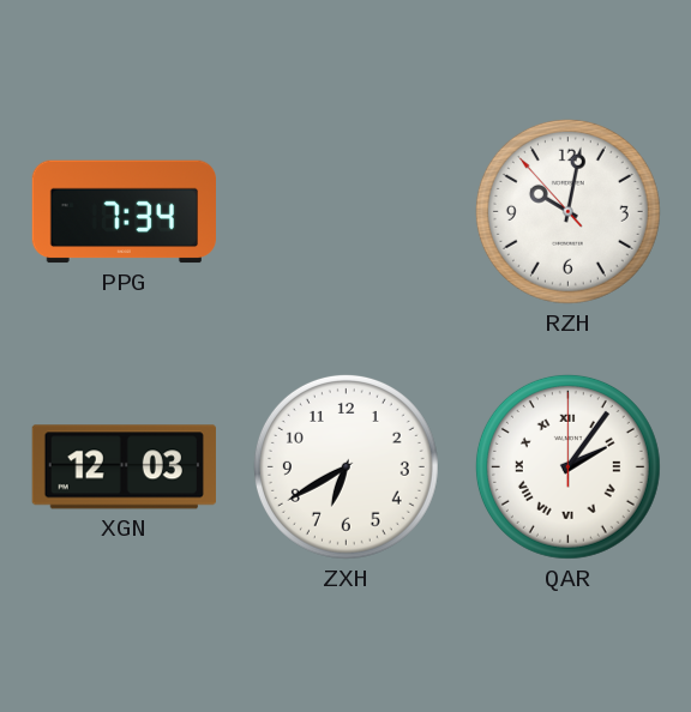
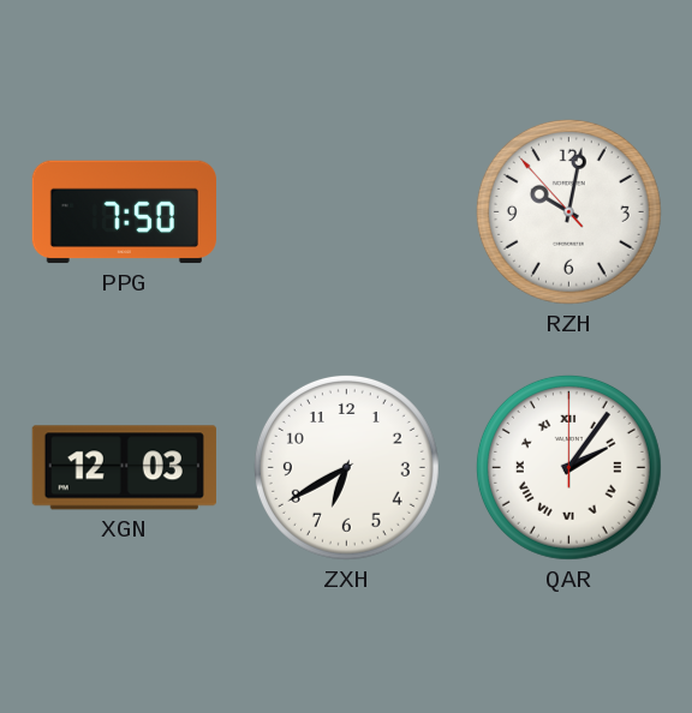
PPG: 7:34 -> 7:50
